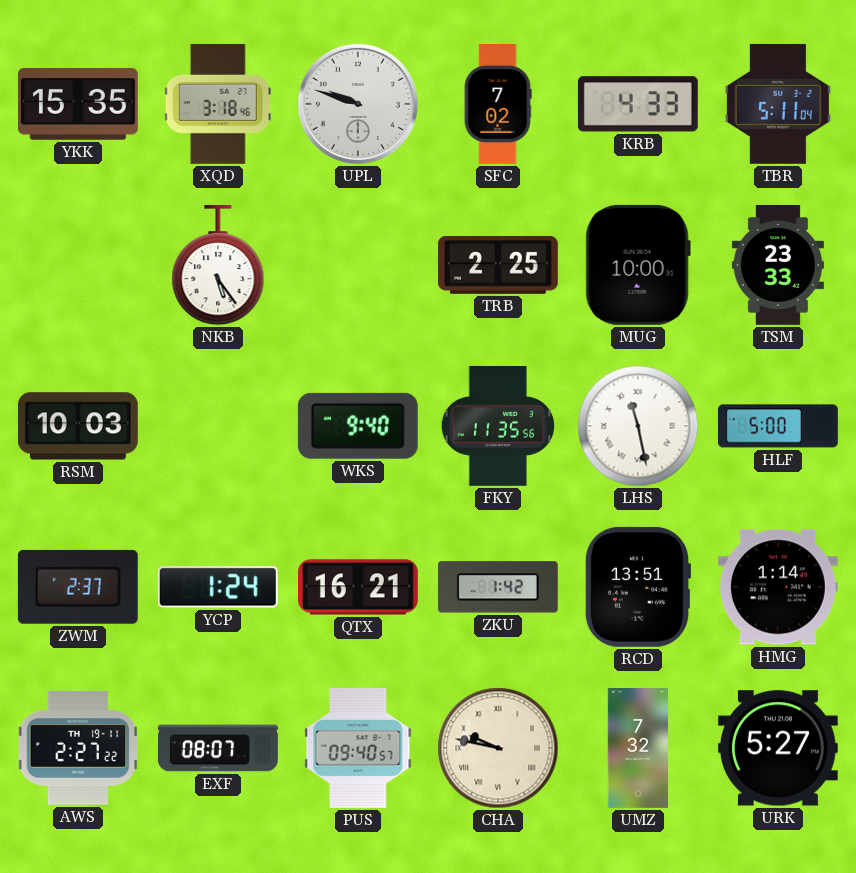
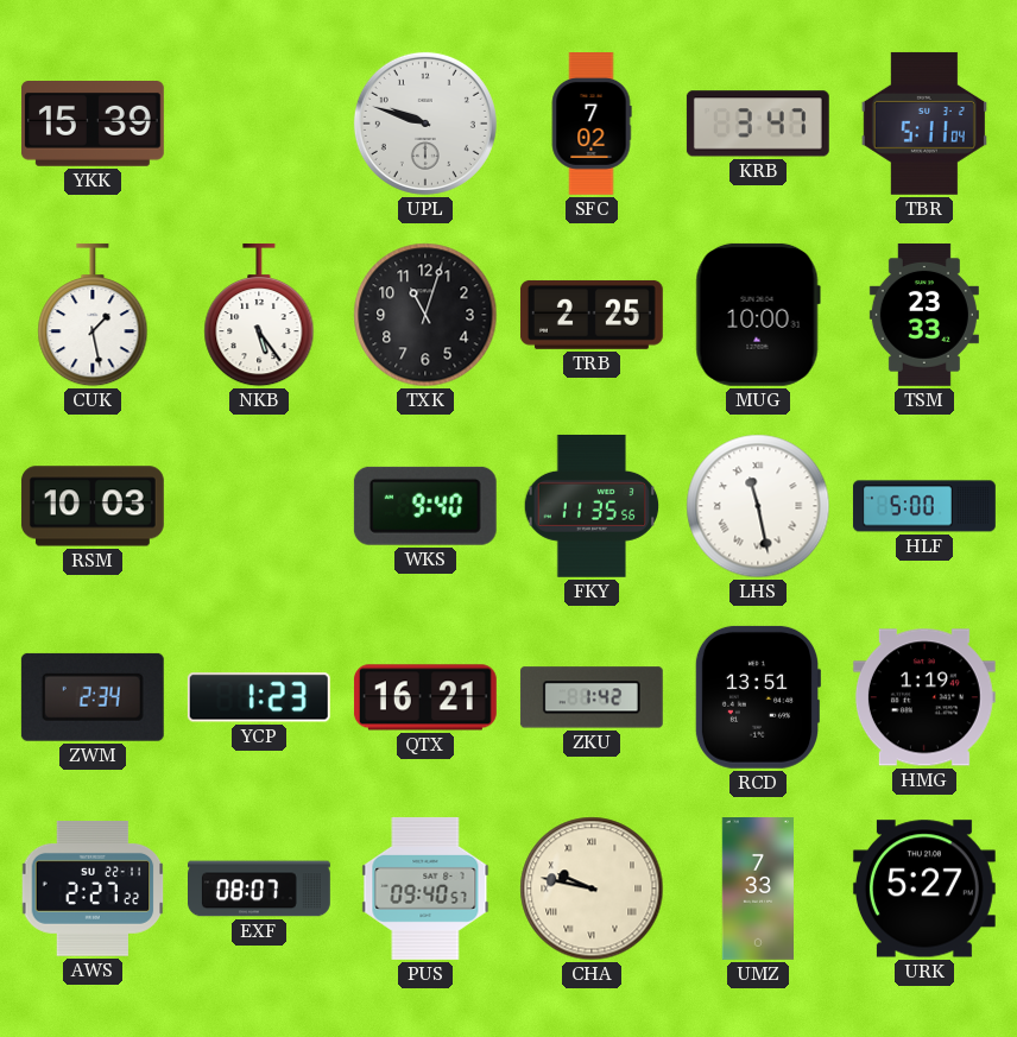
YKK: 15:35 -> 15:39
XQD: 3:18 -> none
KRB: 4:33 -> 3:47
CUK: none -> 1:28
TXK: none -> 11:03
ZWM: 2:37 -> 2:34
YCP: 1:24 -> 1:23
HMG: 1:14 -> 1:19
AWS date: TH 19-11 -> SU 22-11
UMZ: 7:32 -> 7:33
